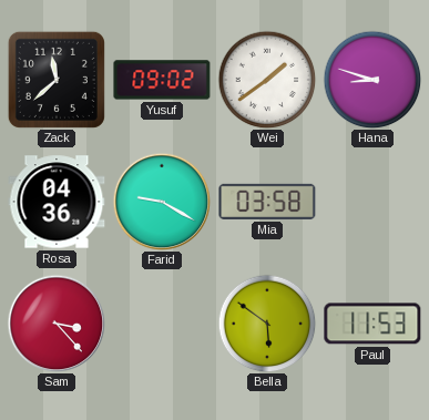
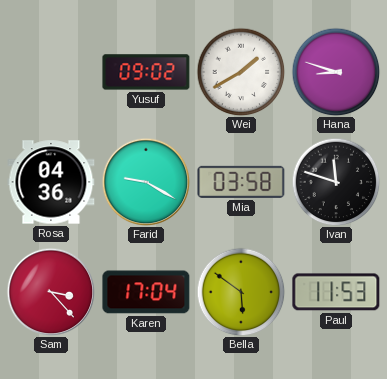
Zack: 11:38 -> none
Wei: 1:39 -> 1:40
Ivan: none -> 11:48
Karen: none -> 17:04
